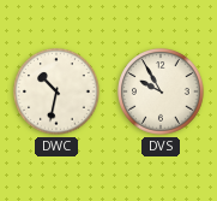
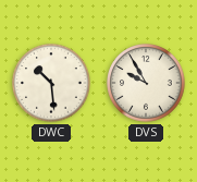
DWC: 10:32 -> 10:29
